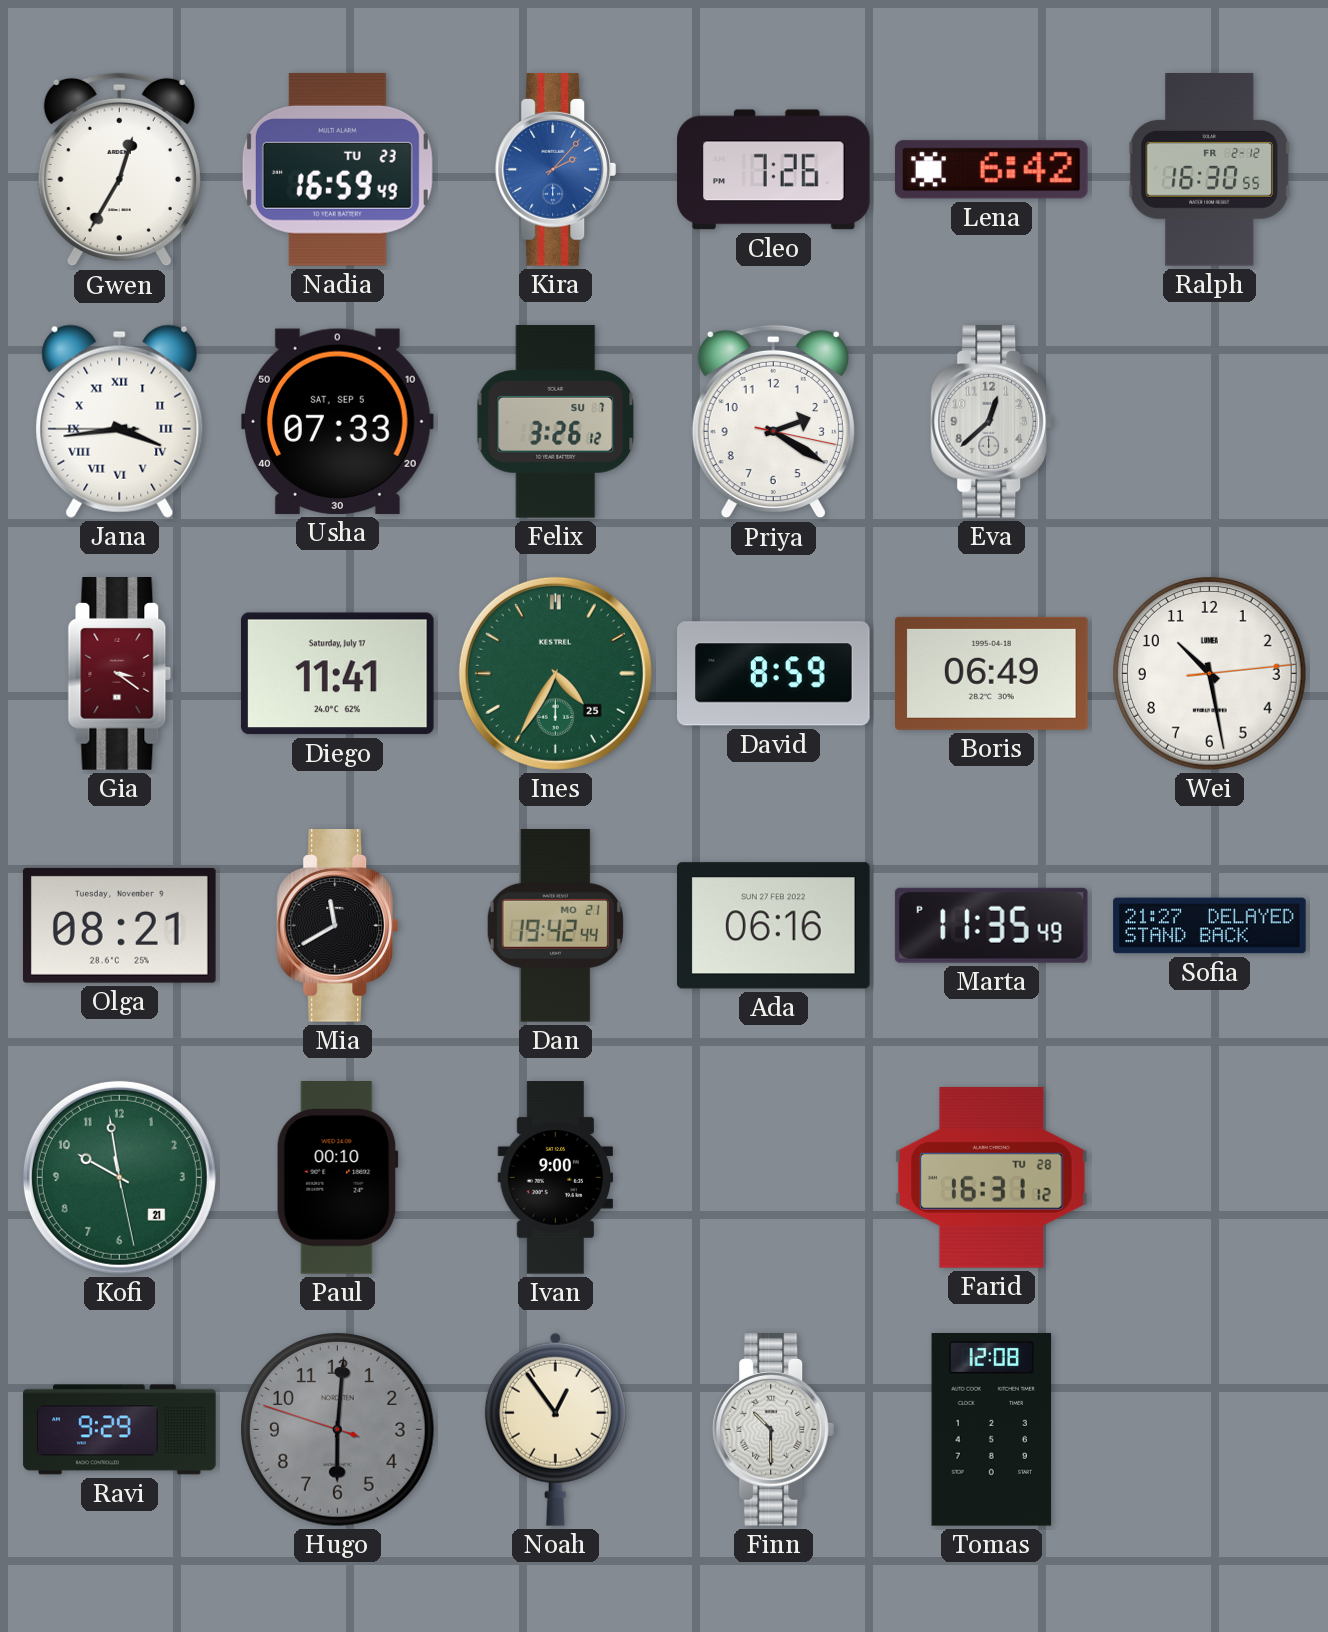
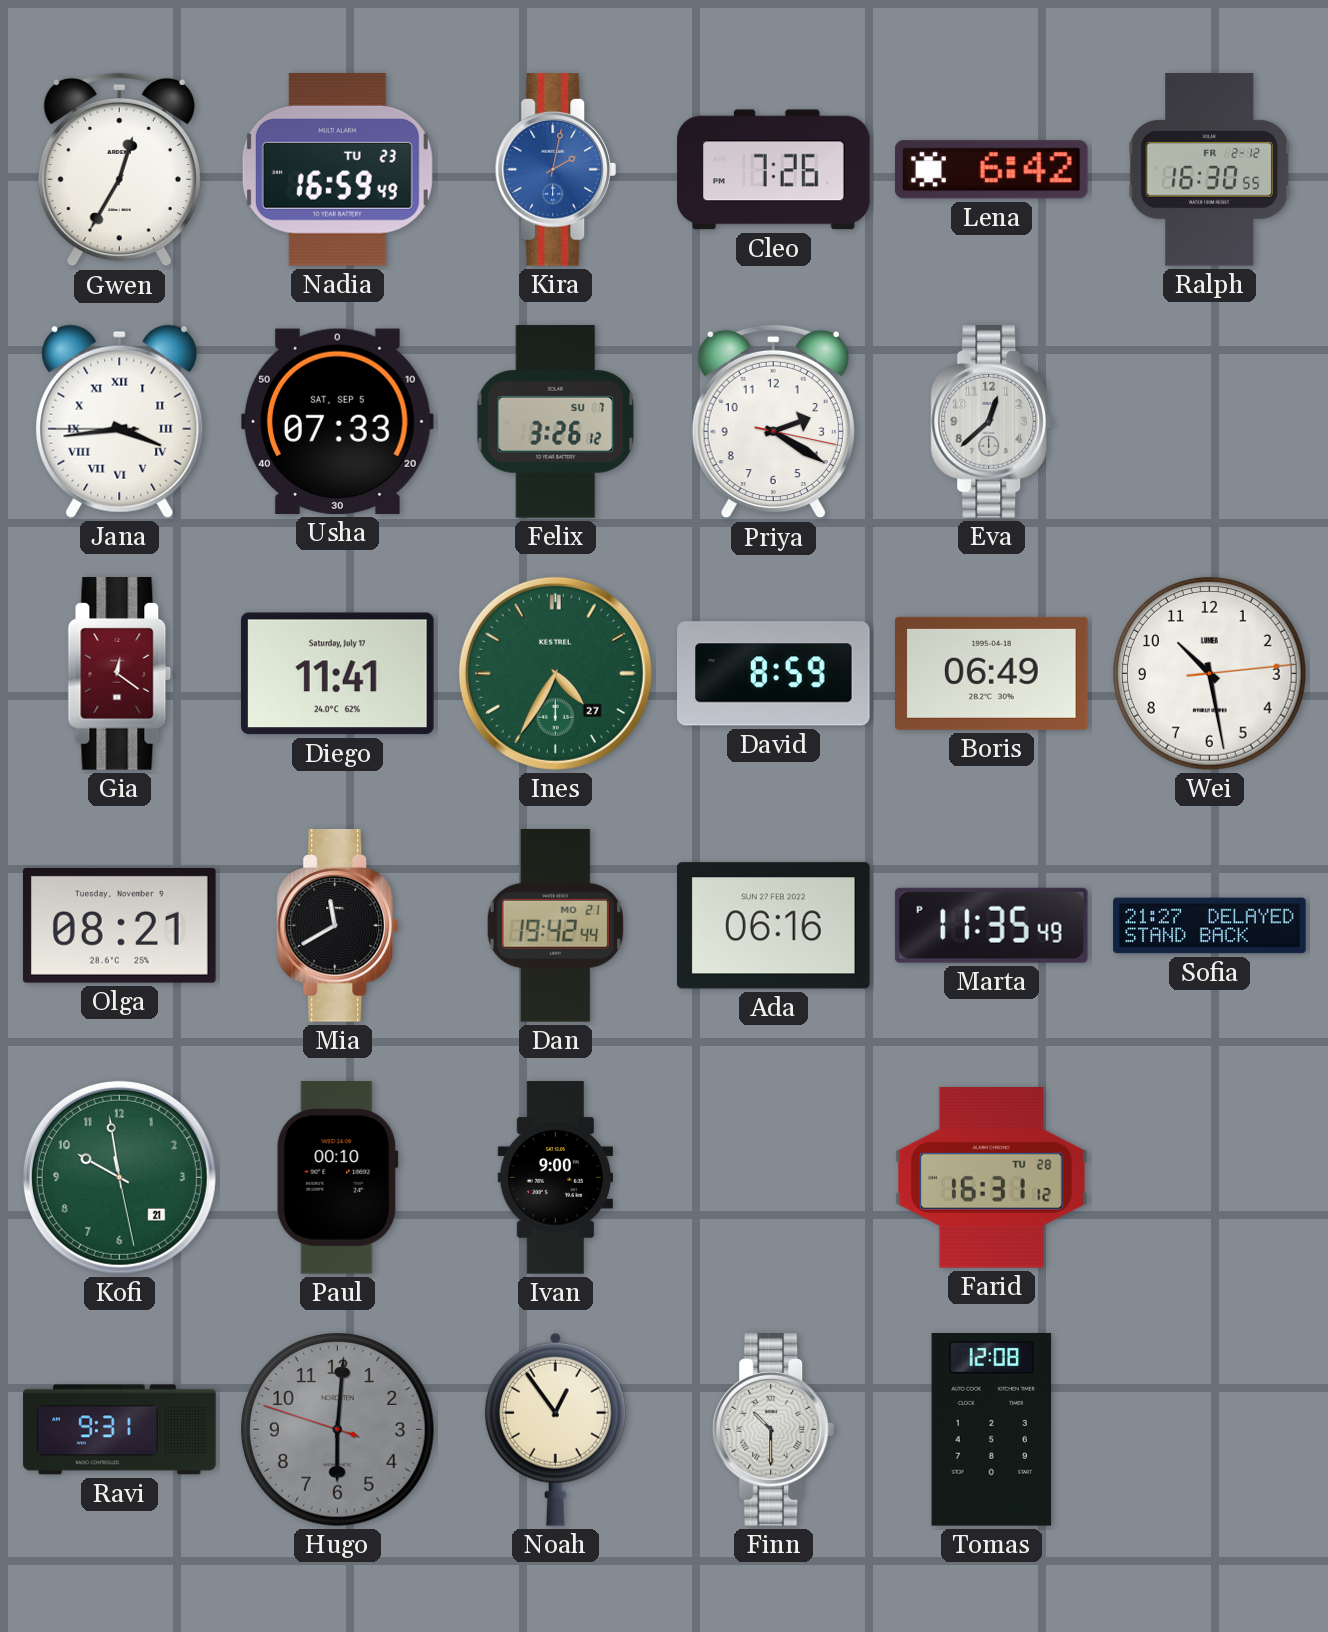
Kira: 2:07 -> 2:02
Gia: 3:21 -> 12:21
Ines date: 25 -> 27
Ravi: 9:29 -> 9:31
